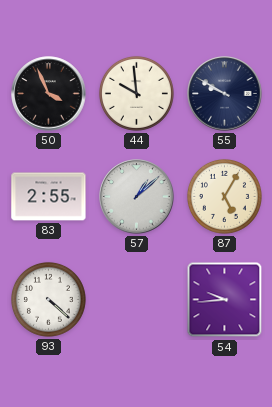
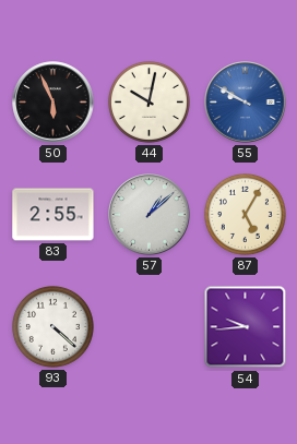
50: 3:56 -> 5:56
44: 9:59 -> 10:02
55 dial: navy -> blue
